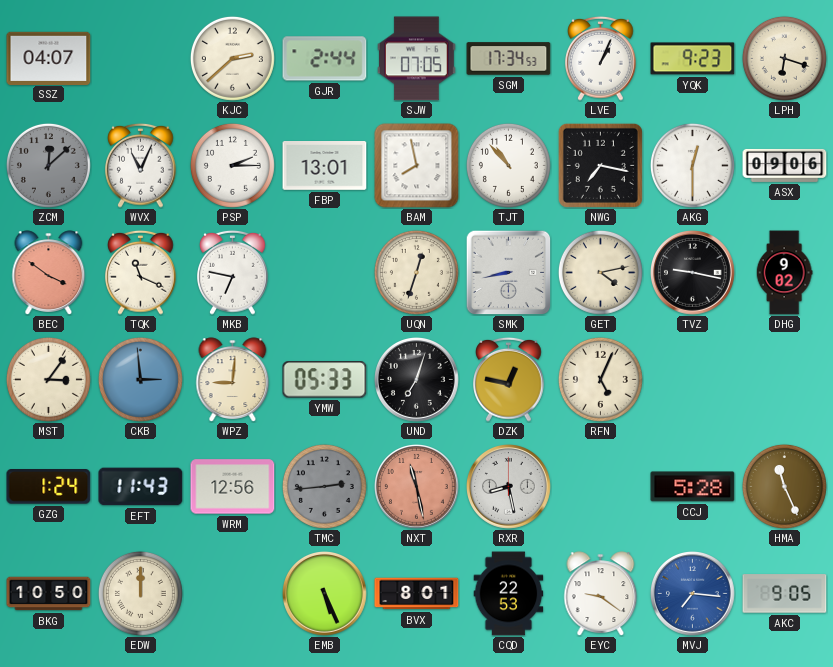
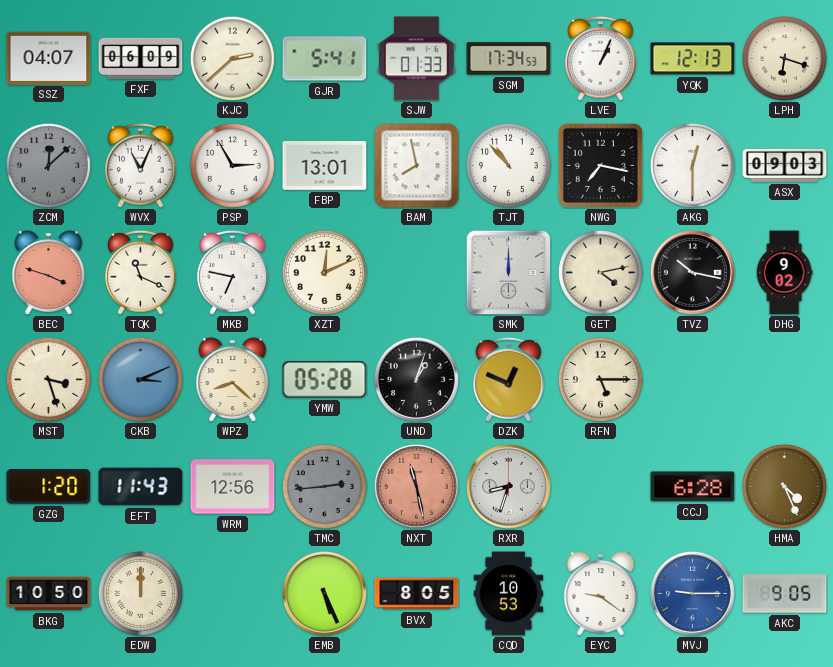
FXF: none -> 06:09
GJR: 2:44 -> 5:41
SJW: 07:05 -> 01:33
YQK: 9:23 -> 12:13
PSP: 2:15 -> 2:55
ASX: 09:06 -> 09:03
BEC: 3:51 -> 3:48
XZT: none -> 12:11
UQN: 12:33 -> none
SMK: 8:43 -> 12:00
TVZ: 9:17 -> 10:17
MST: 3:06 -> 3:27
CKB: 2:59 -> 3:11
WPZ: 9:01 -> 8:22
YMW: 05:33 -> 05:28
UND: 7:03 -> 1:03
DZK: 12:47 -> 12:49
RFN: 5:04 -> 5:15
GZG: 1:24 -> 1:20
RXR: 8:28 -> 8:33
CCJ: 5:28 -> 6:28
HMA: 11:26 -> 4:26
BVX: 8:01 -> 8:05
CQD: 22:53 -> 10:53
MVJ: 7:16 -> 9:15
